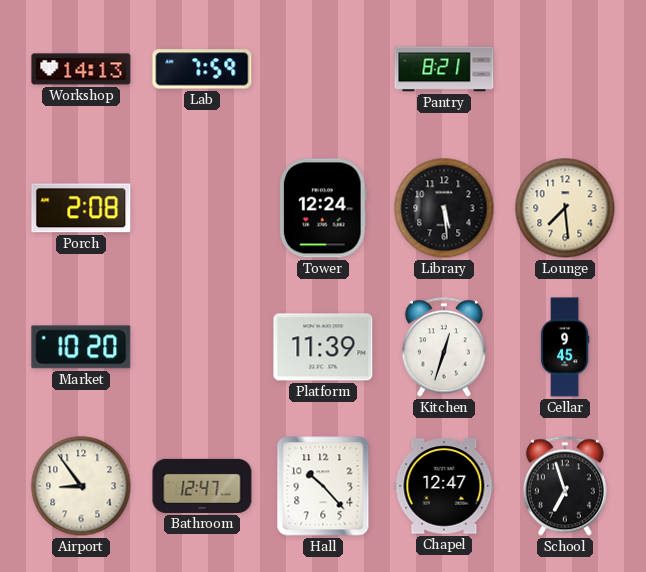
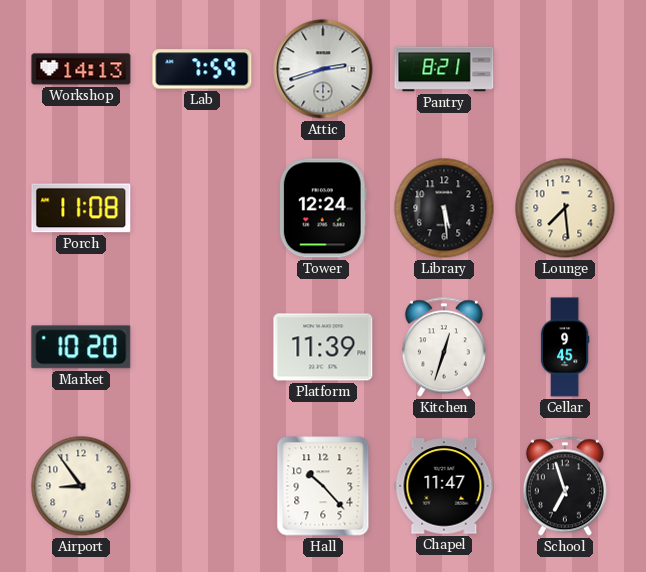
Attic: none -> 2:42
Porch: 2:08 -> 11:08
Bathroom: 12:47 -> none
Chapel: 12:47 -> 11:47
